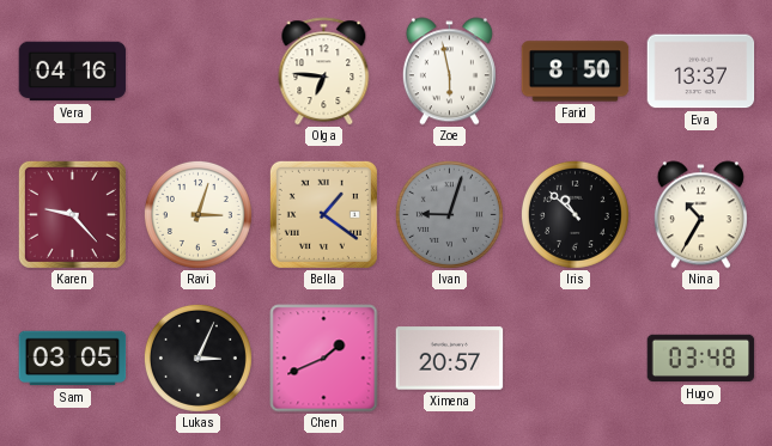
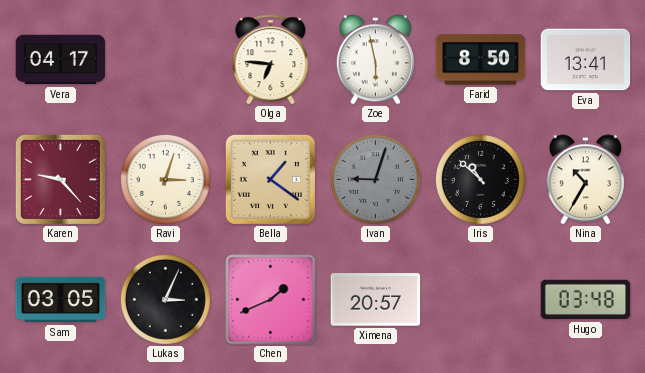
Vera: 04:16 -> 04:17
Eva: 13:37 -> 13:41
